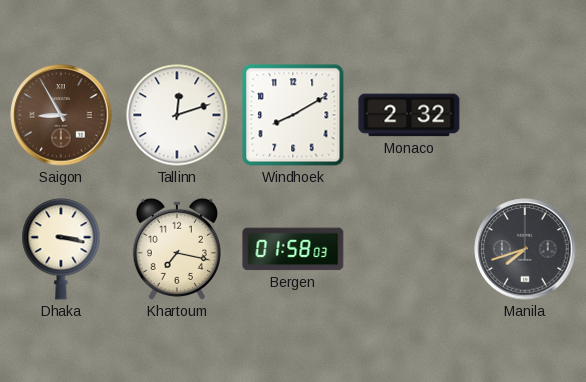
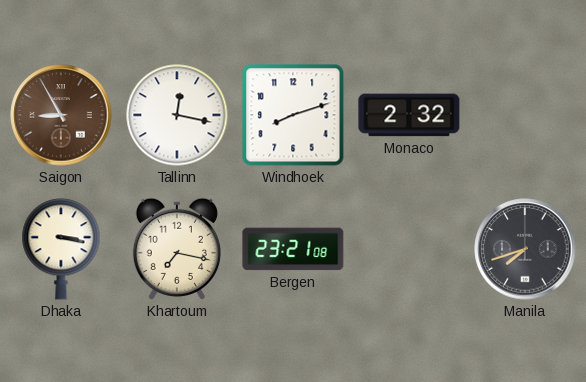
Tallinn: 12:12 -> 12:17
Windhoek: 8:10 -> 8:12
Bergen: 01:58 -> 23:21
